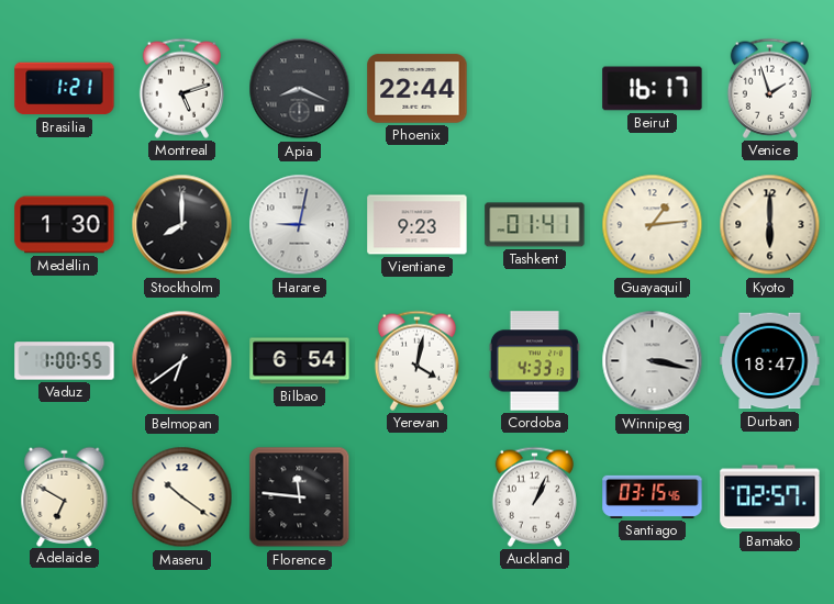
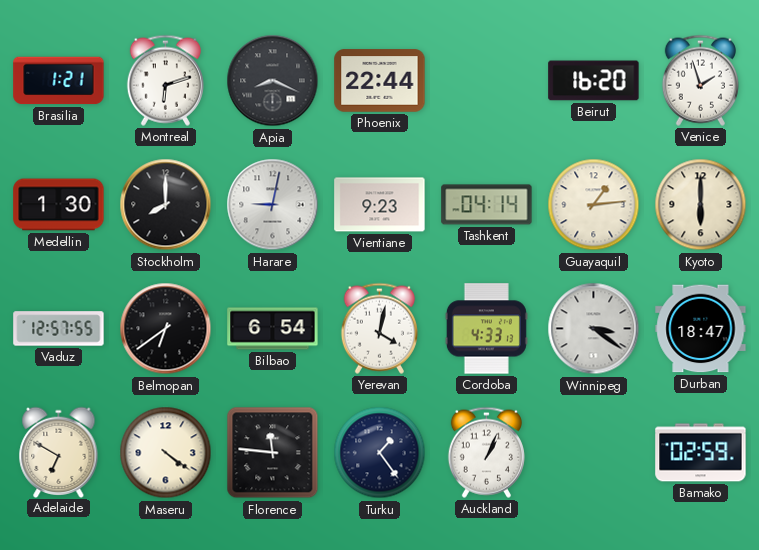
Montreal: 5:12 -> 6:12
Beirut: 16:17 -> 16:20
Tashkent: 01:41 -> 04:14
Vaduz: 1:00 -> 12:57
Winnipeg: 3:17 -> 3:21
Maseru: 10:21 -> 4:21
Turku: none -> 1:24
Santiago: 03:15 -> none
Bamako: 02:57 -> 02:59
